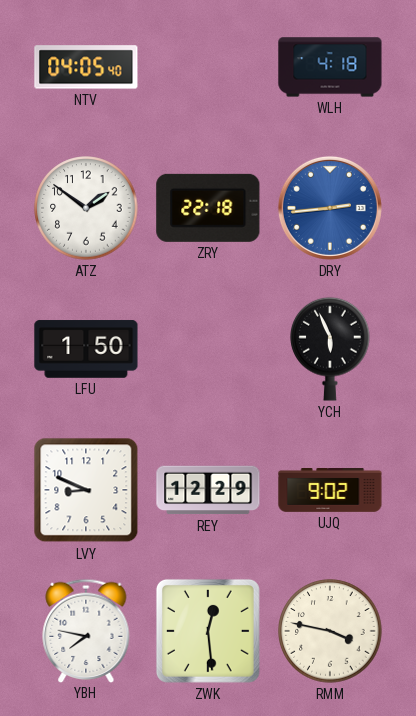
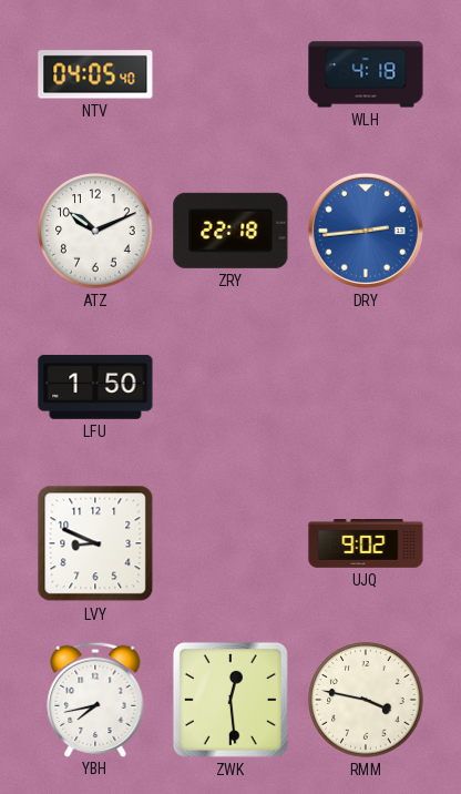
ATZ: 1:51 -> 10:11
YCH: 5:56 -> none
REY: 12:29 -> none
YBH: 7:47 -> 7:43
